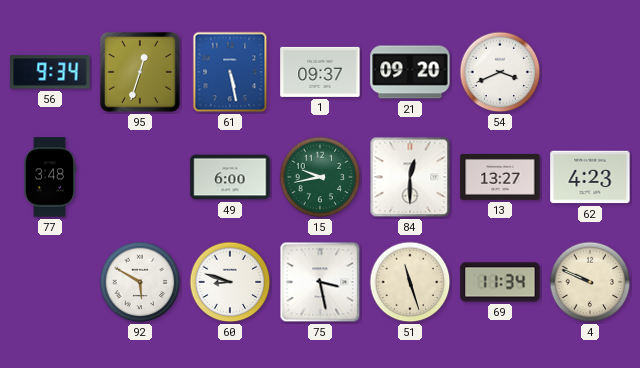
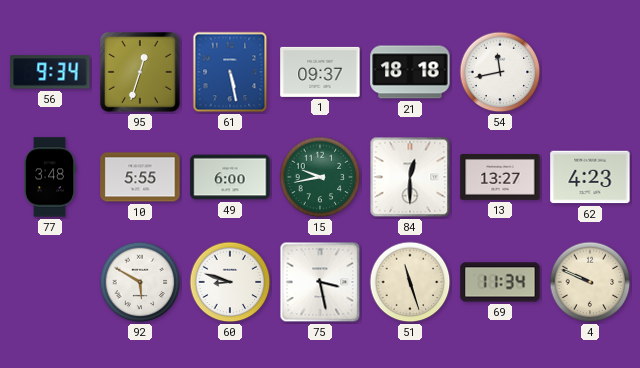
21: 09:20 -> 18:18
54: 3:41 -> 11:43
10: none -> 5:55
